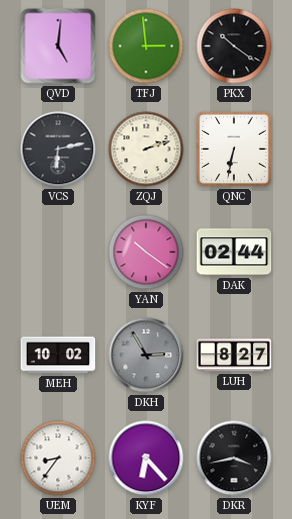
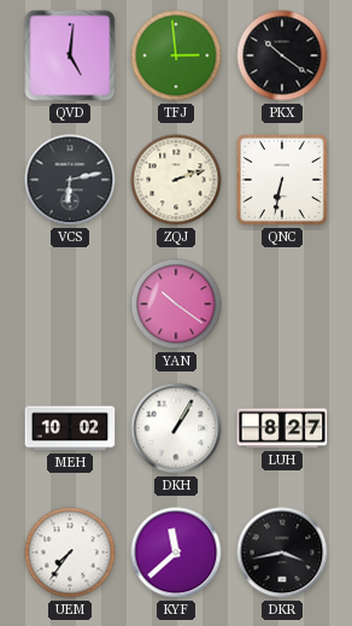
DAK: 02:44 -> none
DKH: 2:55 -> 1:05
DKH dial: grey -> white
UEM: 8:36 -> 7:36
KYF: 6:23 -> 11:38
